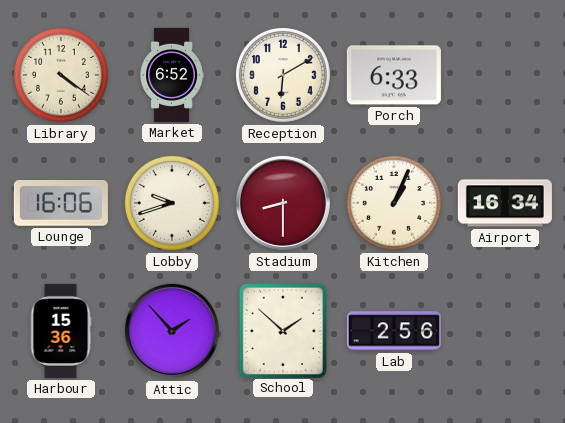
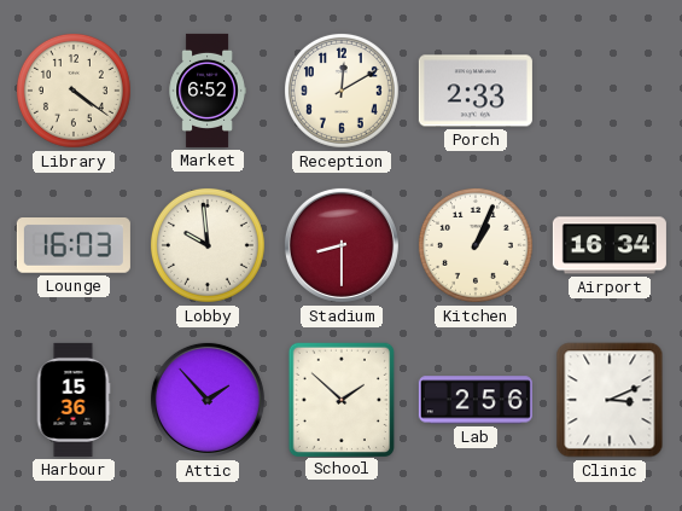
Reception: 6:10 -> 12:10
Porch: 6:33 -> 2:33
Lounge: 16:06 -> 16:03
Lobby: 9:42 -> 9:59
Clinic: none -> 3:11
